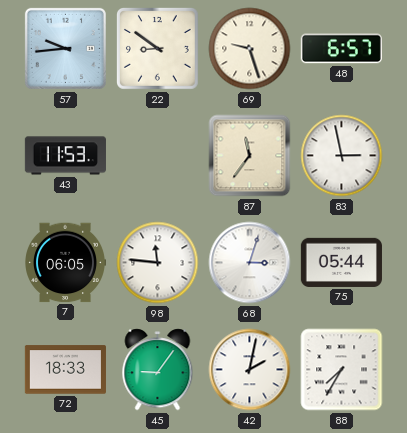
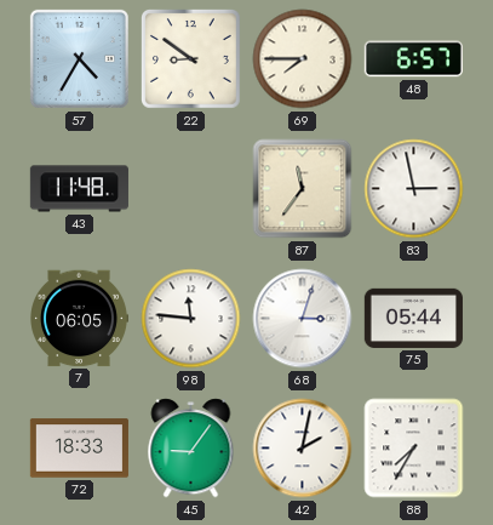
57: 9:44 -> 4:35
69: 9:27 -> 7:45
43: 11:53 -> 11:48
